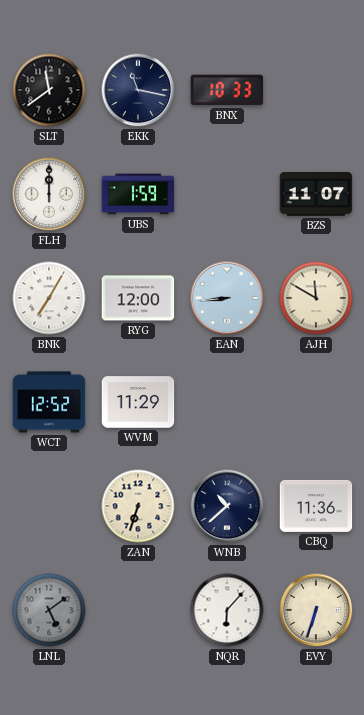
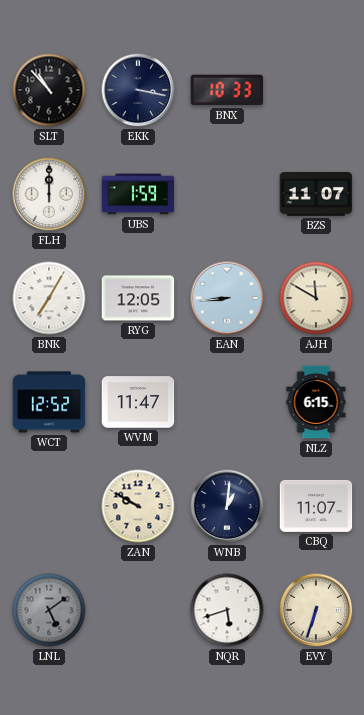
SLT: 11:39 -> 10:53
EKK: 11:17 -> 3:17
RYG: 12:00 -> 12:05
WVM: 11:29 -> 11:47
NLZ: none -> 6:15
ZAN: 6:33 -> 9:50
WNB: 10:38 -> 1:01
CBQ: 11:36 -> 11:07
NQR: 6:07 -> 5:42
